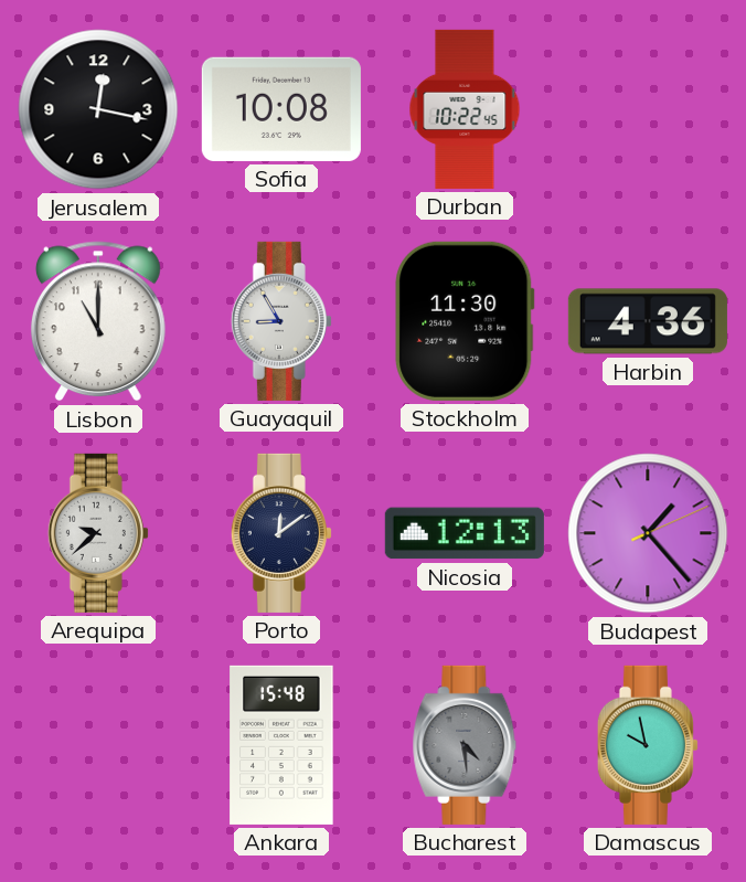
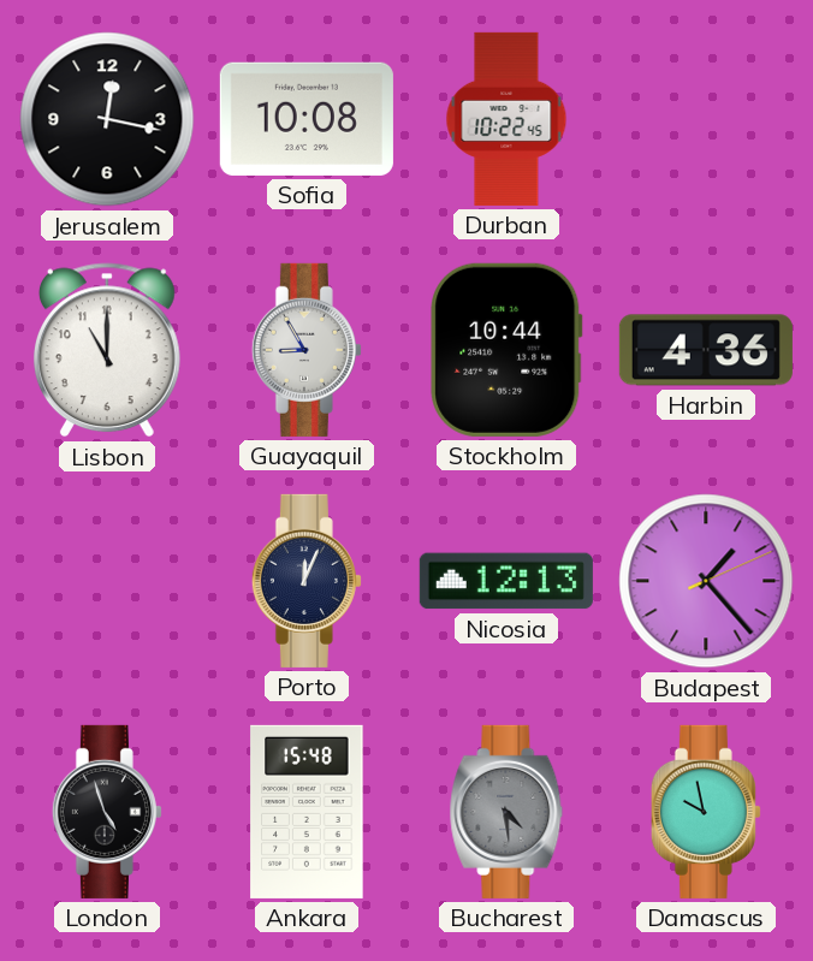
Stockholm: 11:30 -> 10:44
Arequipa: 9:38 -> none
Porto: 12:09 -> 12:04
London: none -> 4:57
